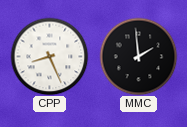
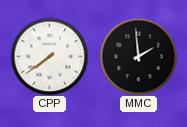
CPP: 8:26 -> 7:39
